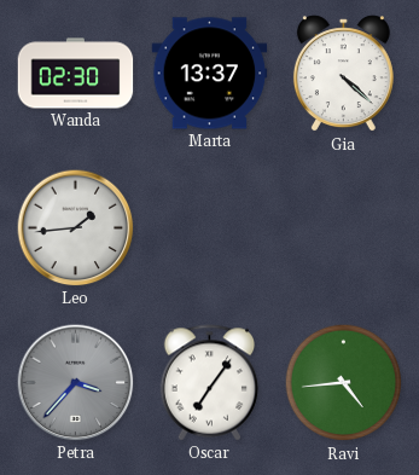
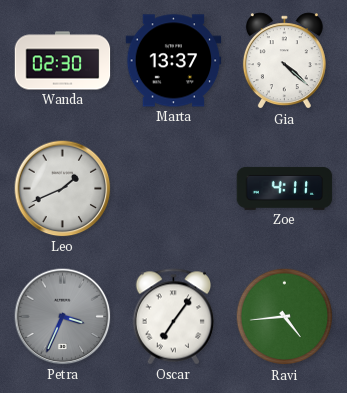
Leo: 1:44 -> 1:41
Zoe: none -> 4:11
Petra: 3:37 -> 3:34
